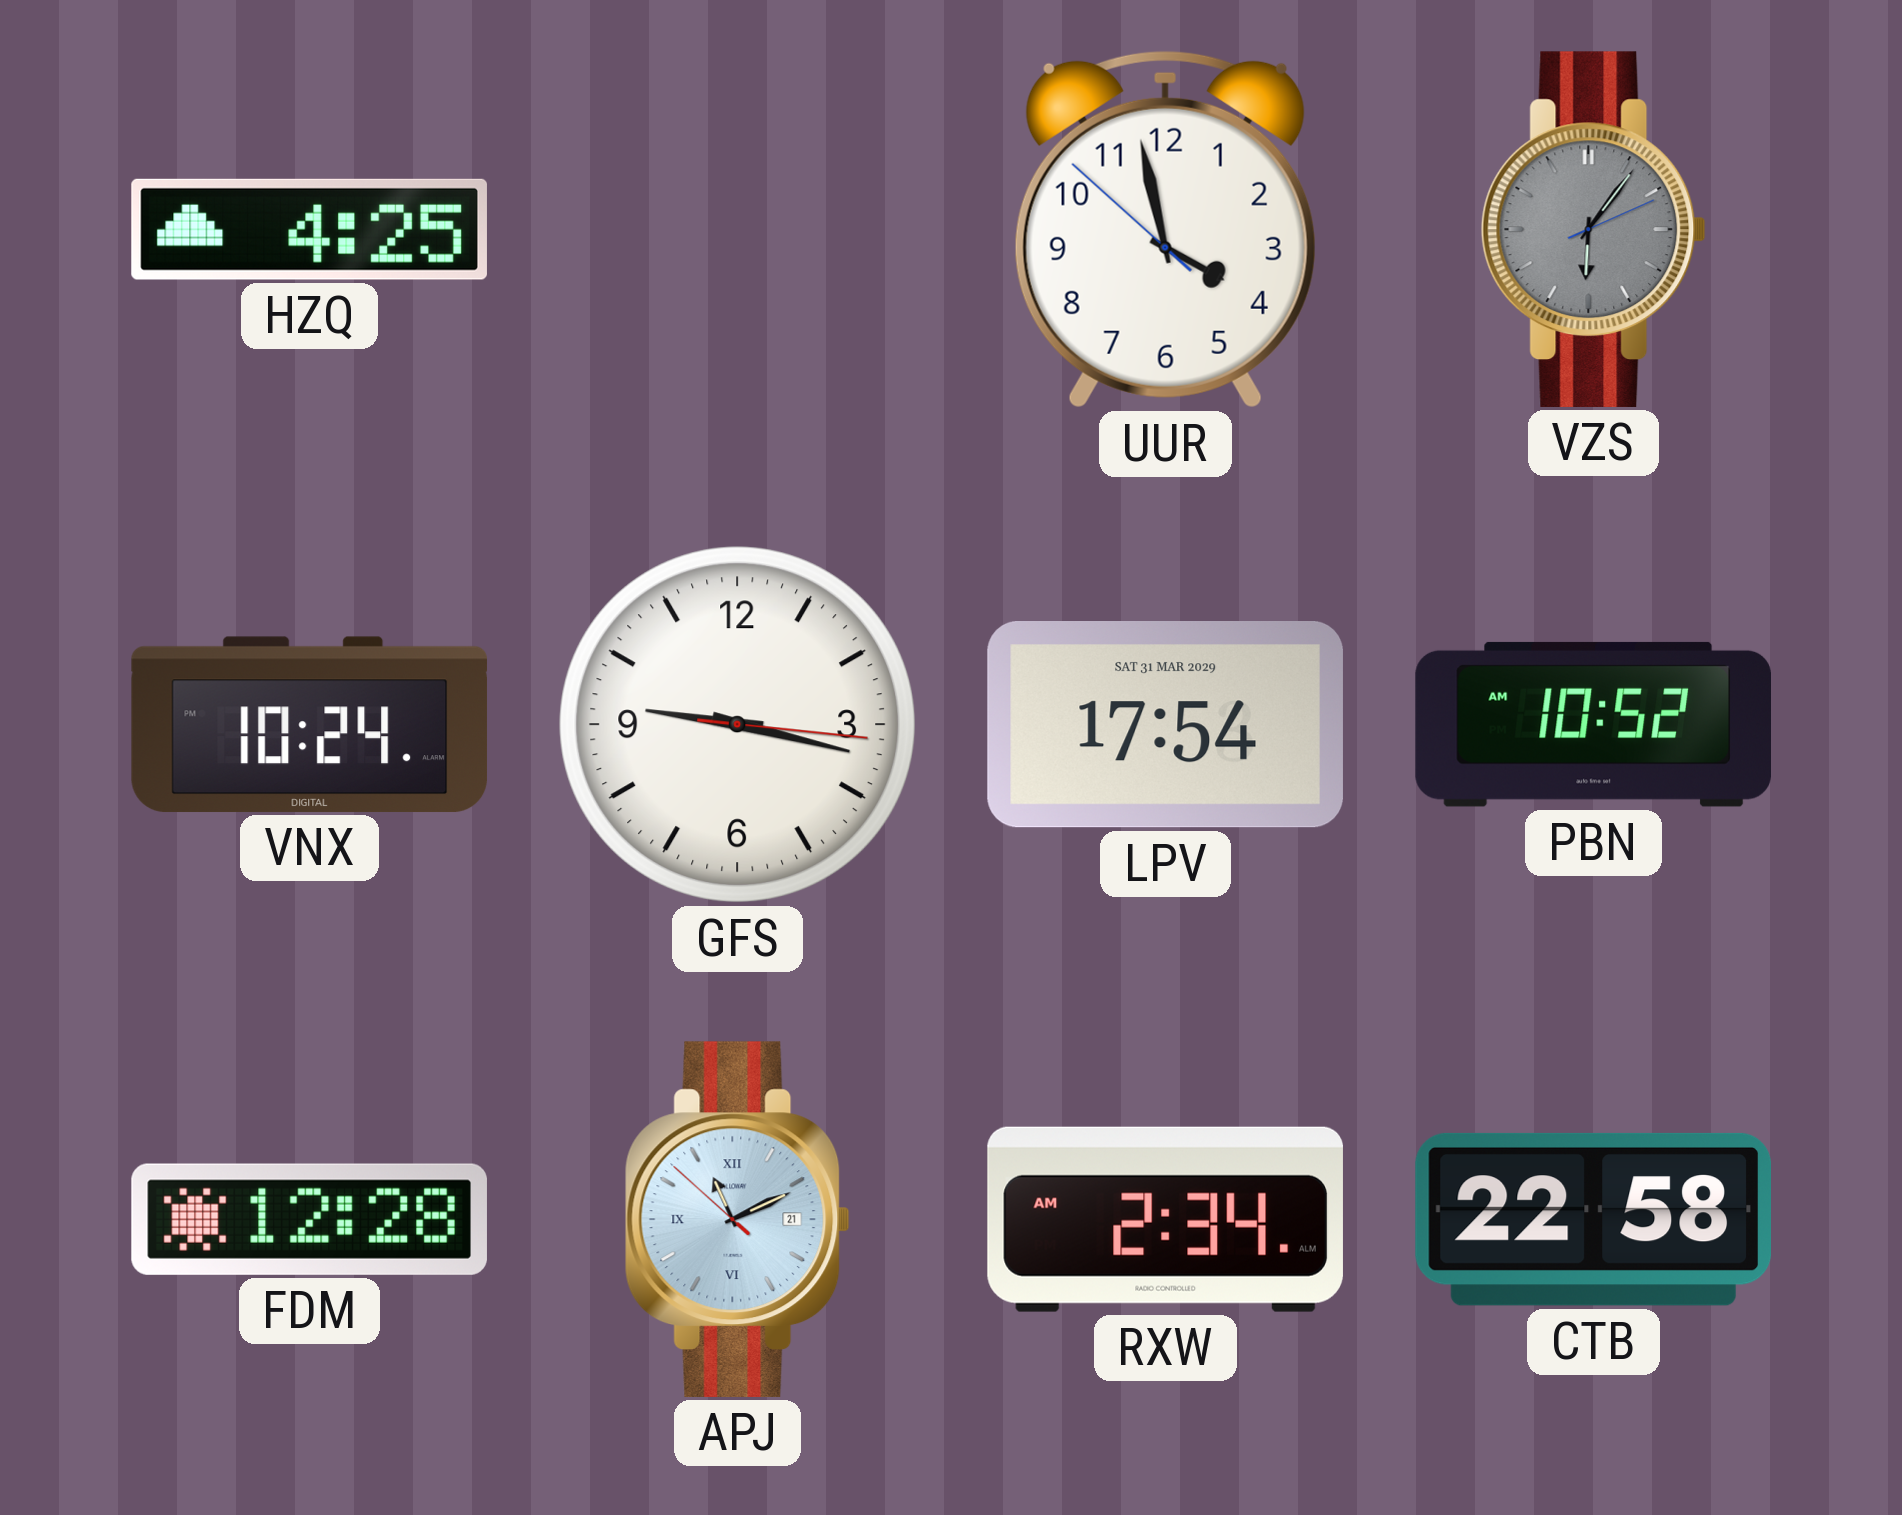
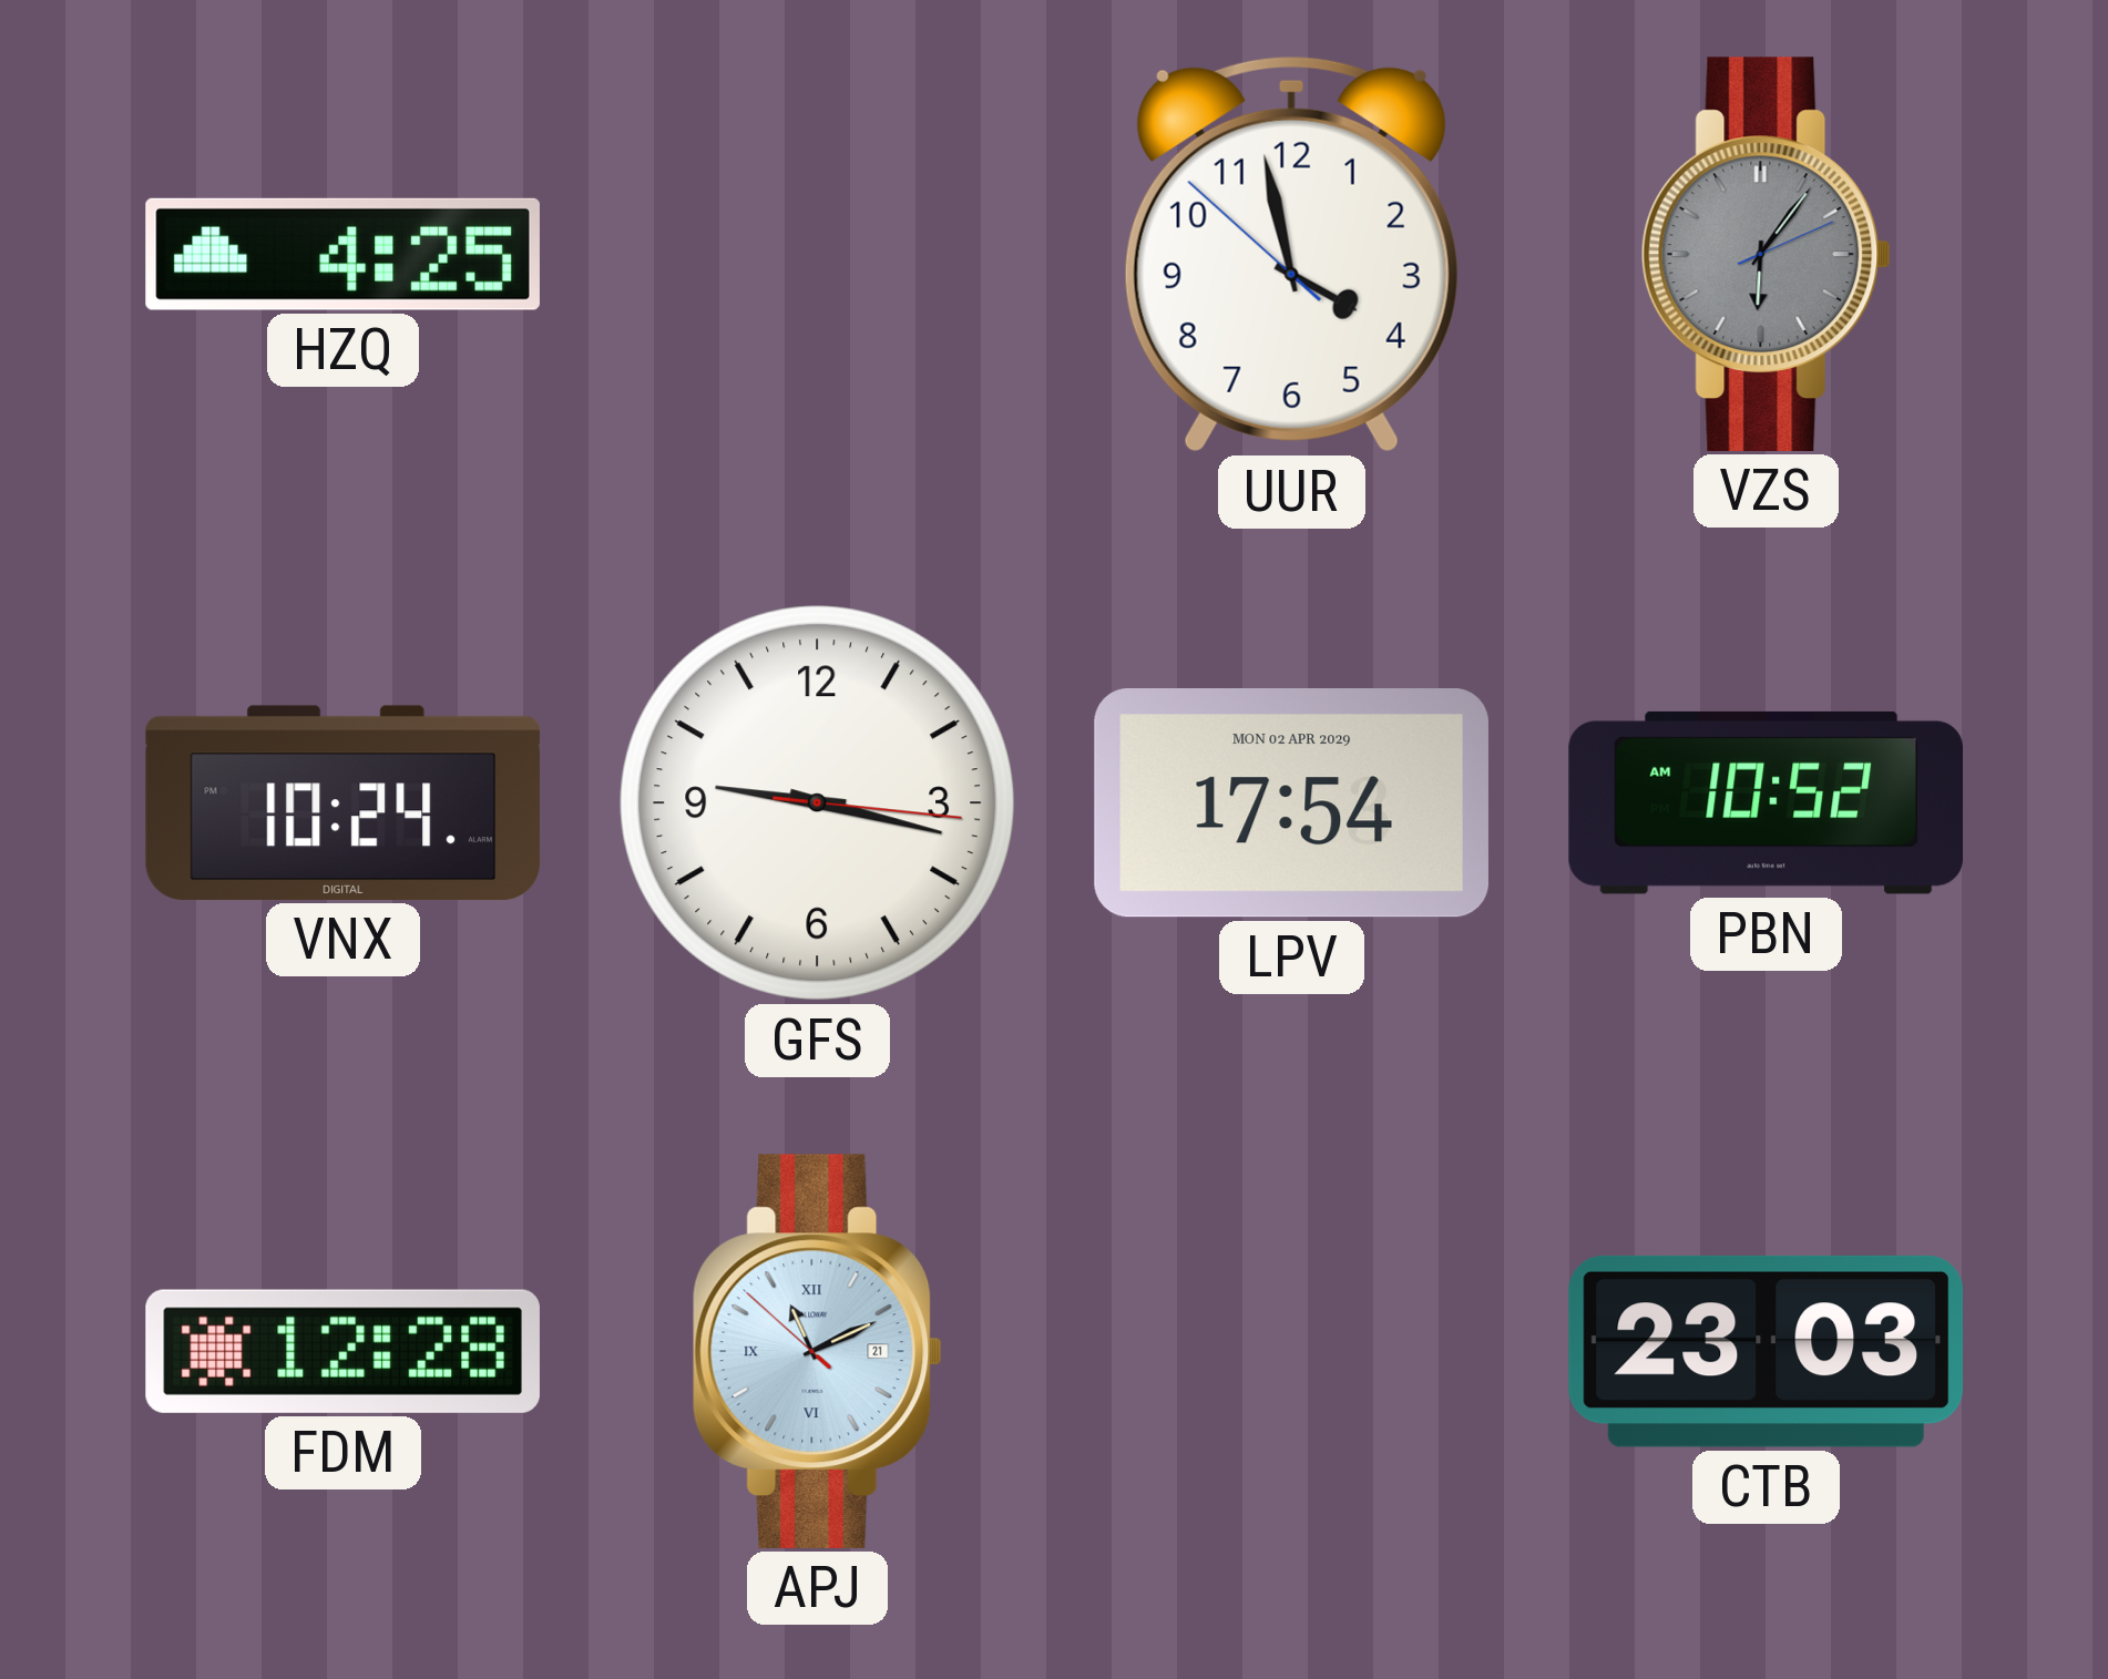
LPV date: SAT 31 MAR 2029 -> MON 02 APR 2029
RXW: 2:34 -> none
CTB: 22:58 -> 23:03
